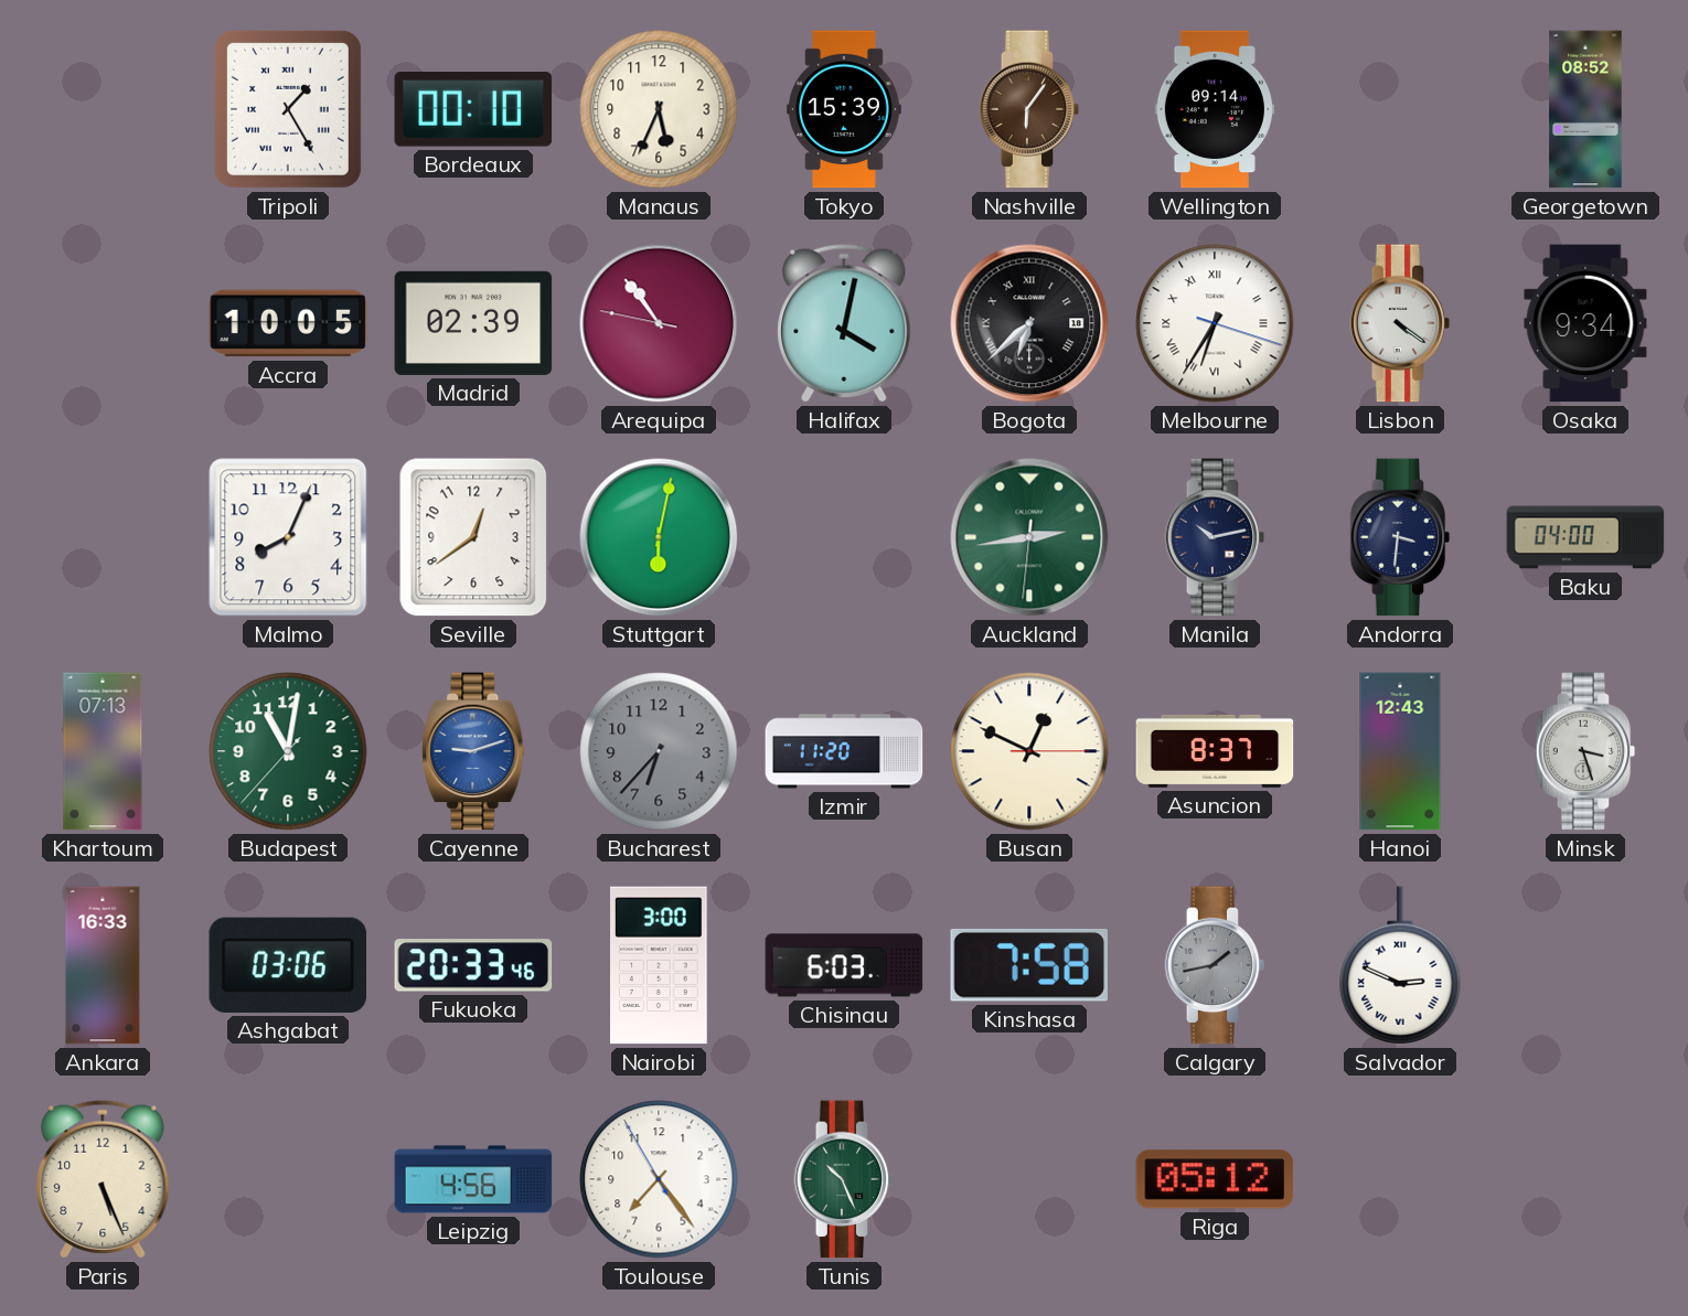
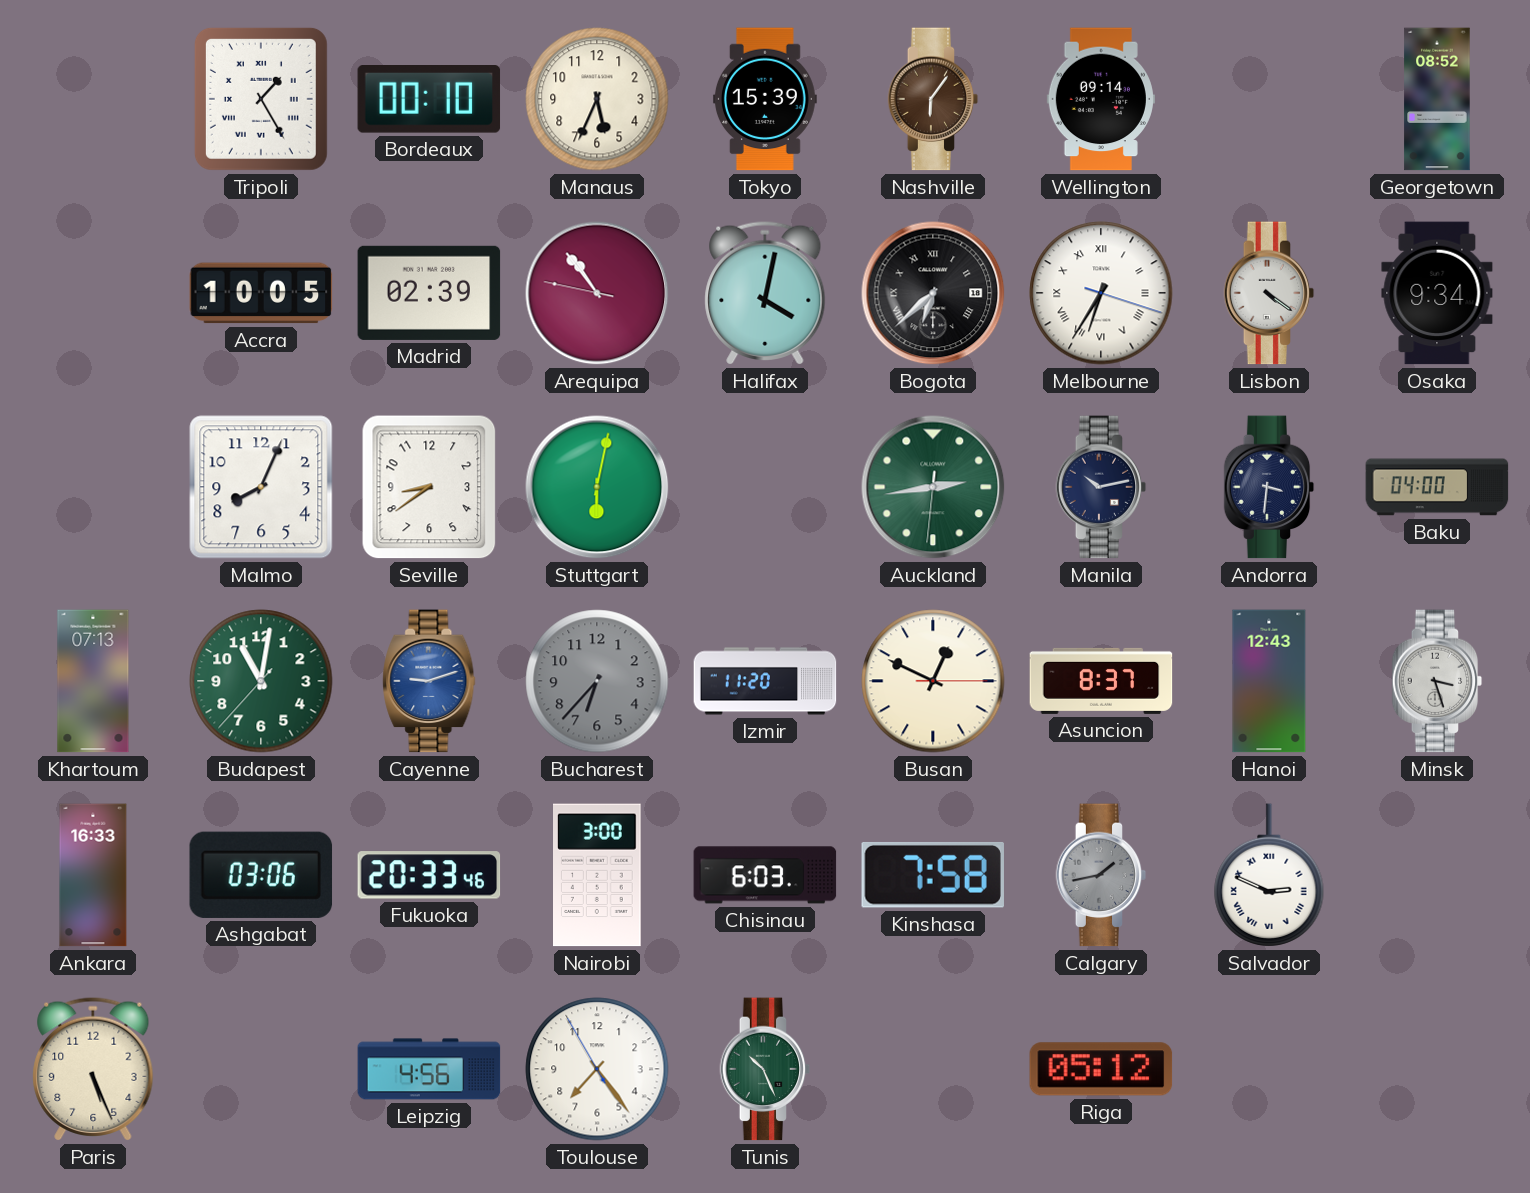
Seville: 12:39 -> 8:39
